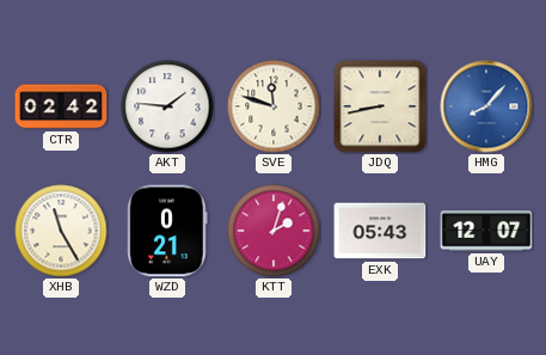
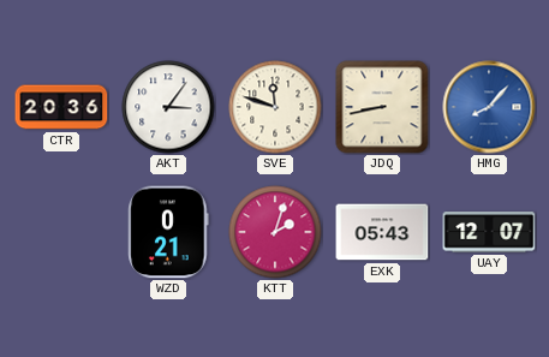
CTR: 02:42 -> 20:36
AKT: 1:46 -> 3:06
XHB: 11:25 -> none
